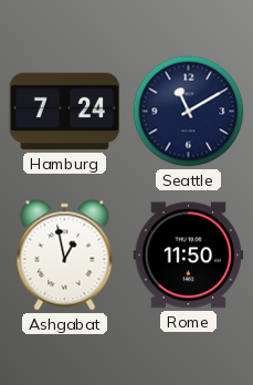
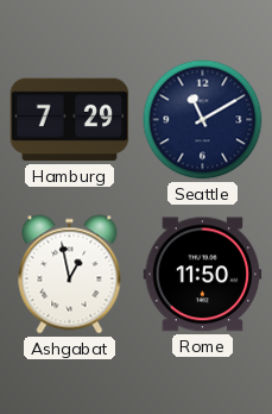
Hamburg: 7:24 -> 7:29
